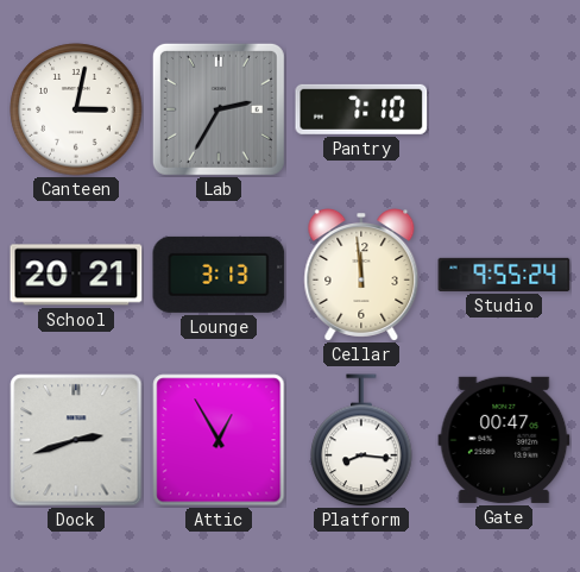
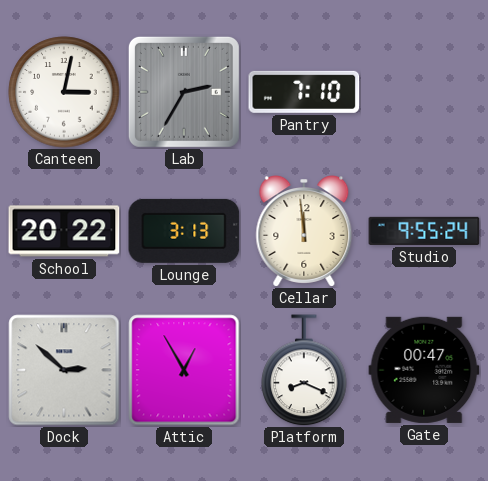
School: 20:21 -> 20:22
Dock: 2:42 -> 2:52
Platform: 8:16 -> 8:19
